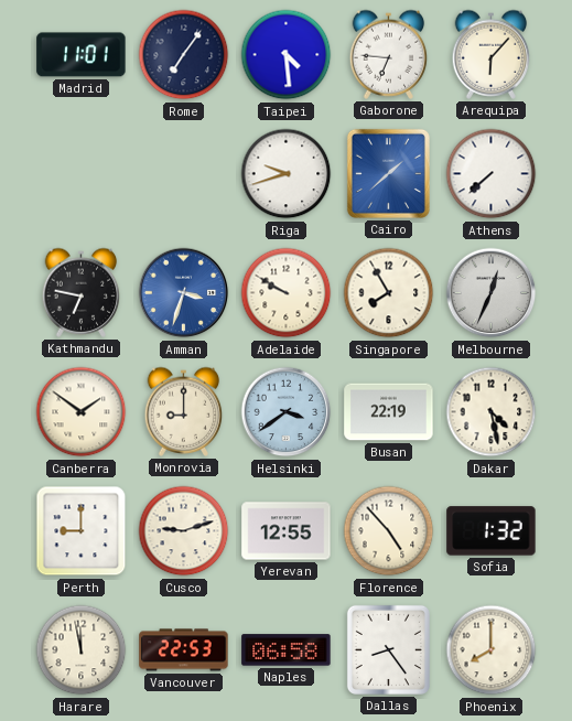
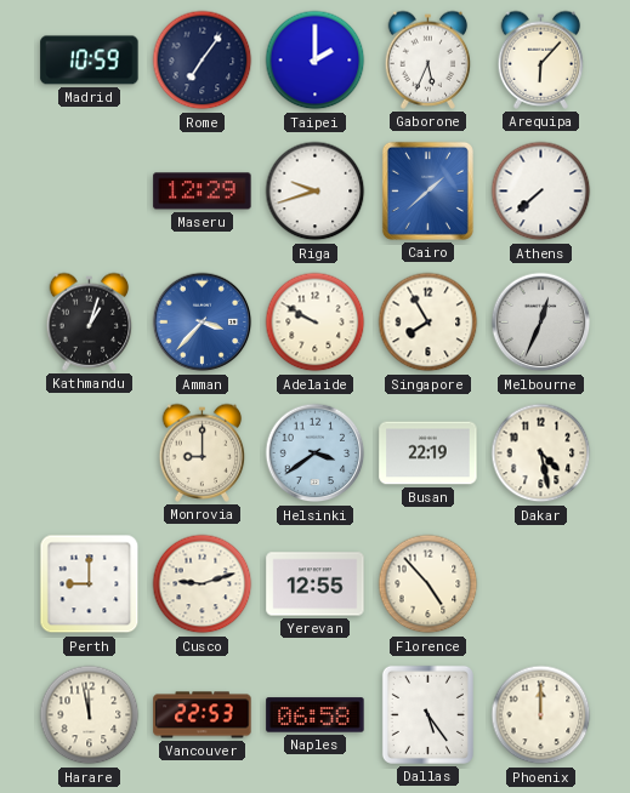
Madrid: 11:01 -> 10:59
Taipei: 4:29 -> 2:00
Gaborone: 6:46 -> 5:34
Maseru: none -> 12:29
Kathmandu: 6:47 -> 1:03
Amman: 3:33 -> 3:37
Canberra: 1:51 -> none
Sofia: 1:32 -> none
Dallas: 8:24 -> 5:24
Phoenix: 8:00 -> 12:00
